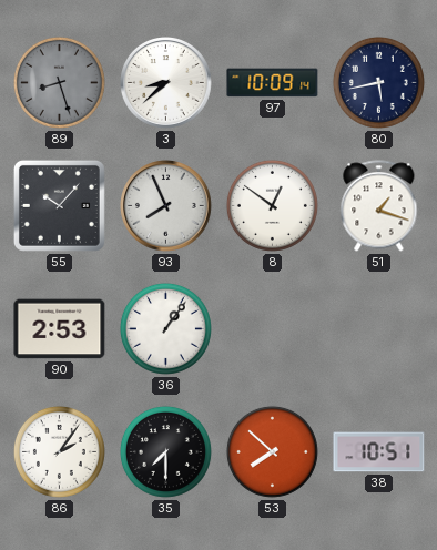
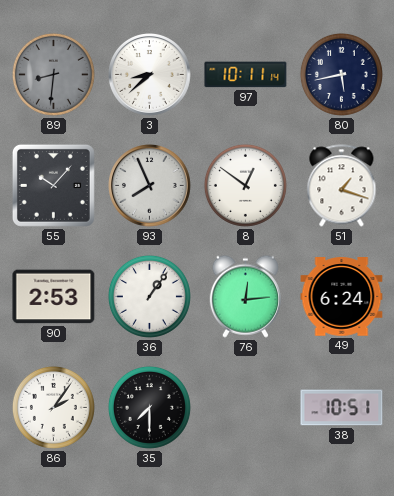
89: 8:27 -> 8:31
97: 10:09 -> 10:11
76: none -> 12:14
49: none -> 6:24
53: 7:52 -> none
